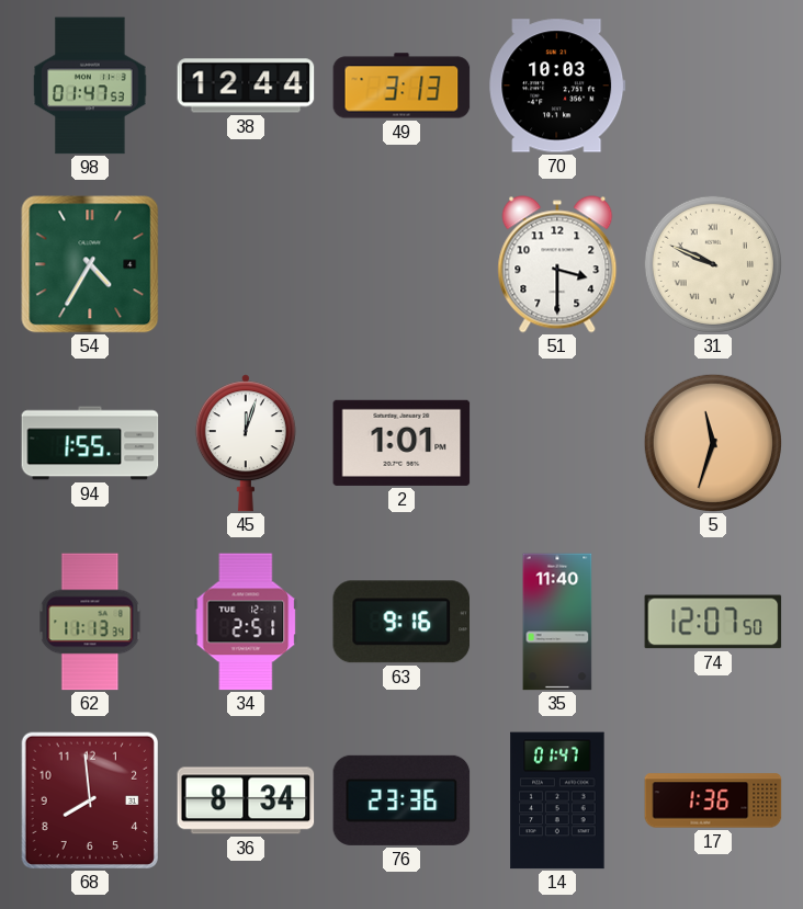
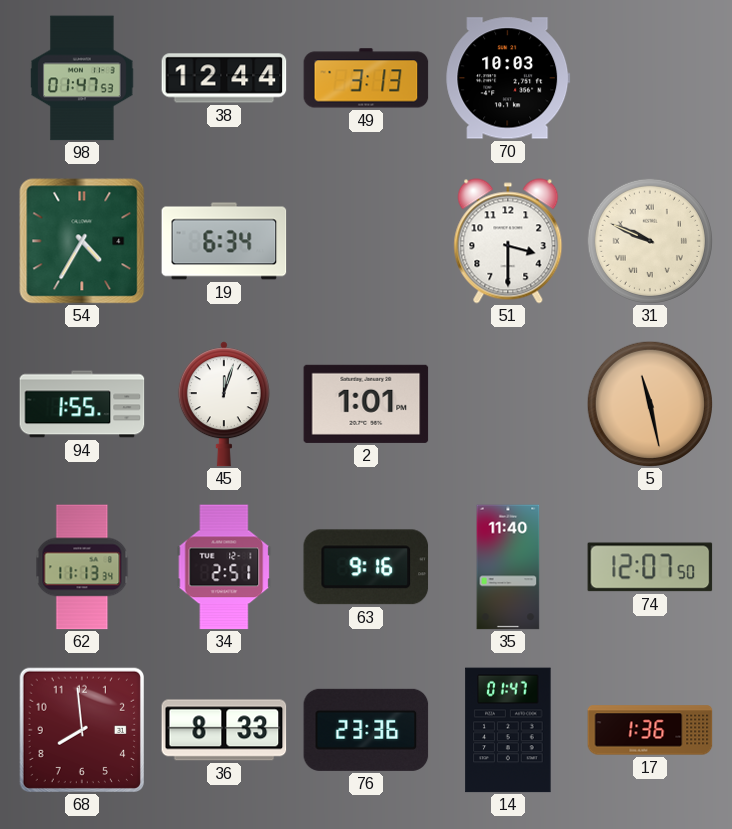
19: none -> 6:34
5: 11:33 -> 11:28
36: 8:34 -> 8:33
